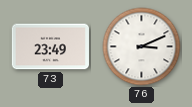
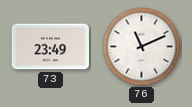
76: 3:11 -> 11:11
